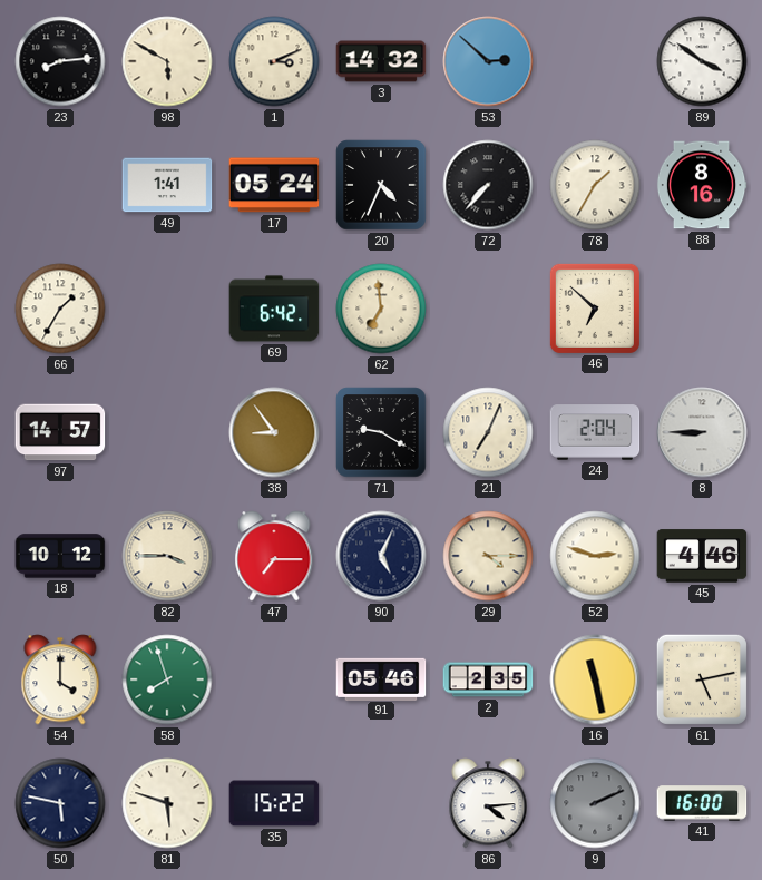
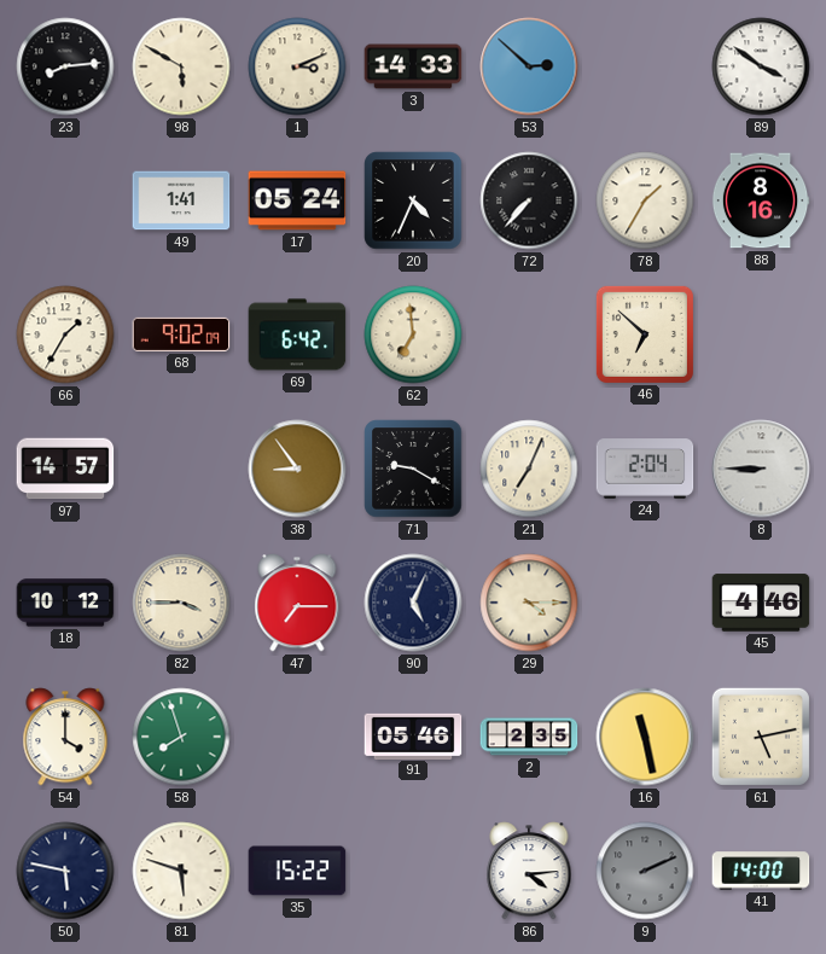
3: 14:32 -> 14:33
68: none -> 9:02
52: 2:48 -> none
41: 16:00 -> 14:00
